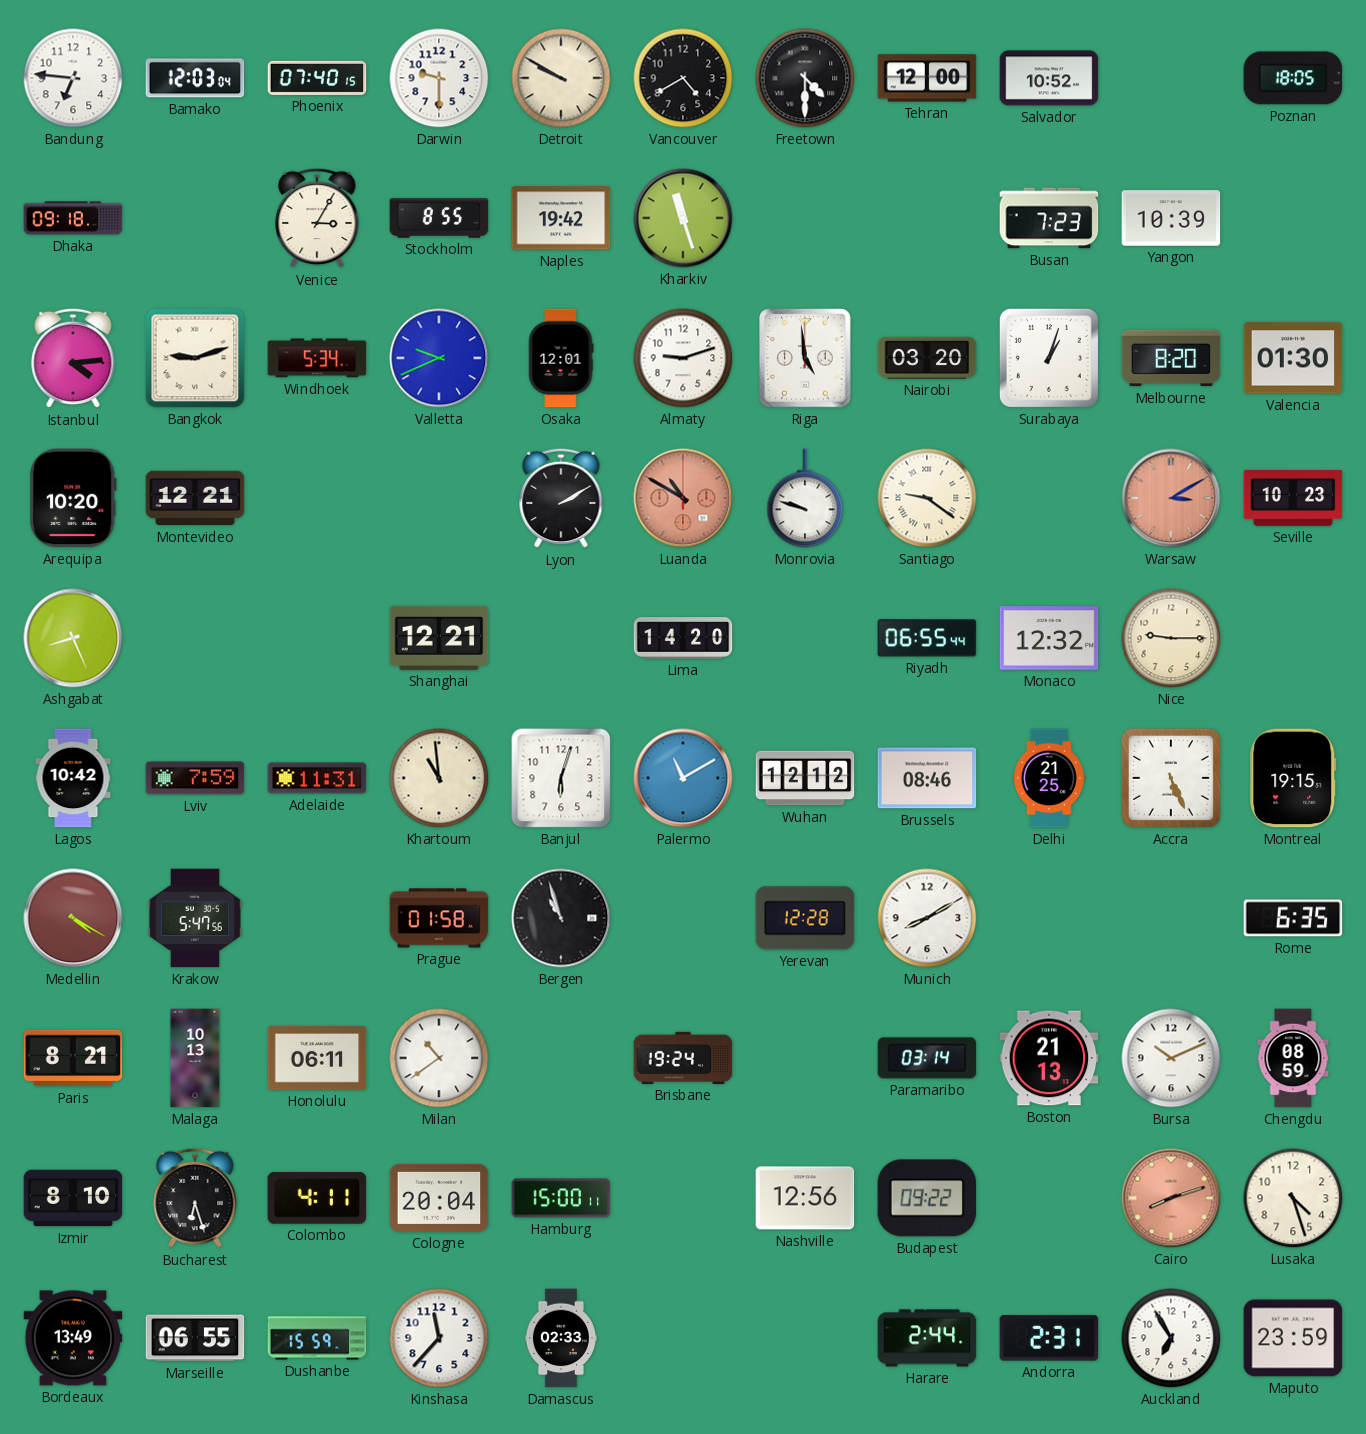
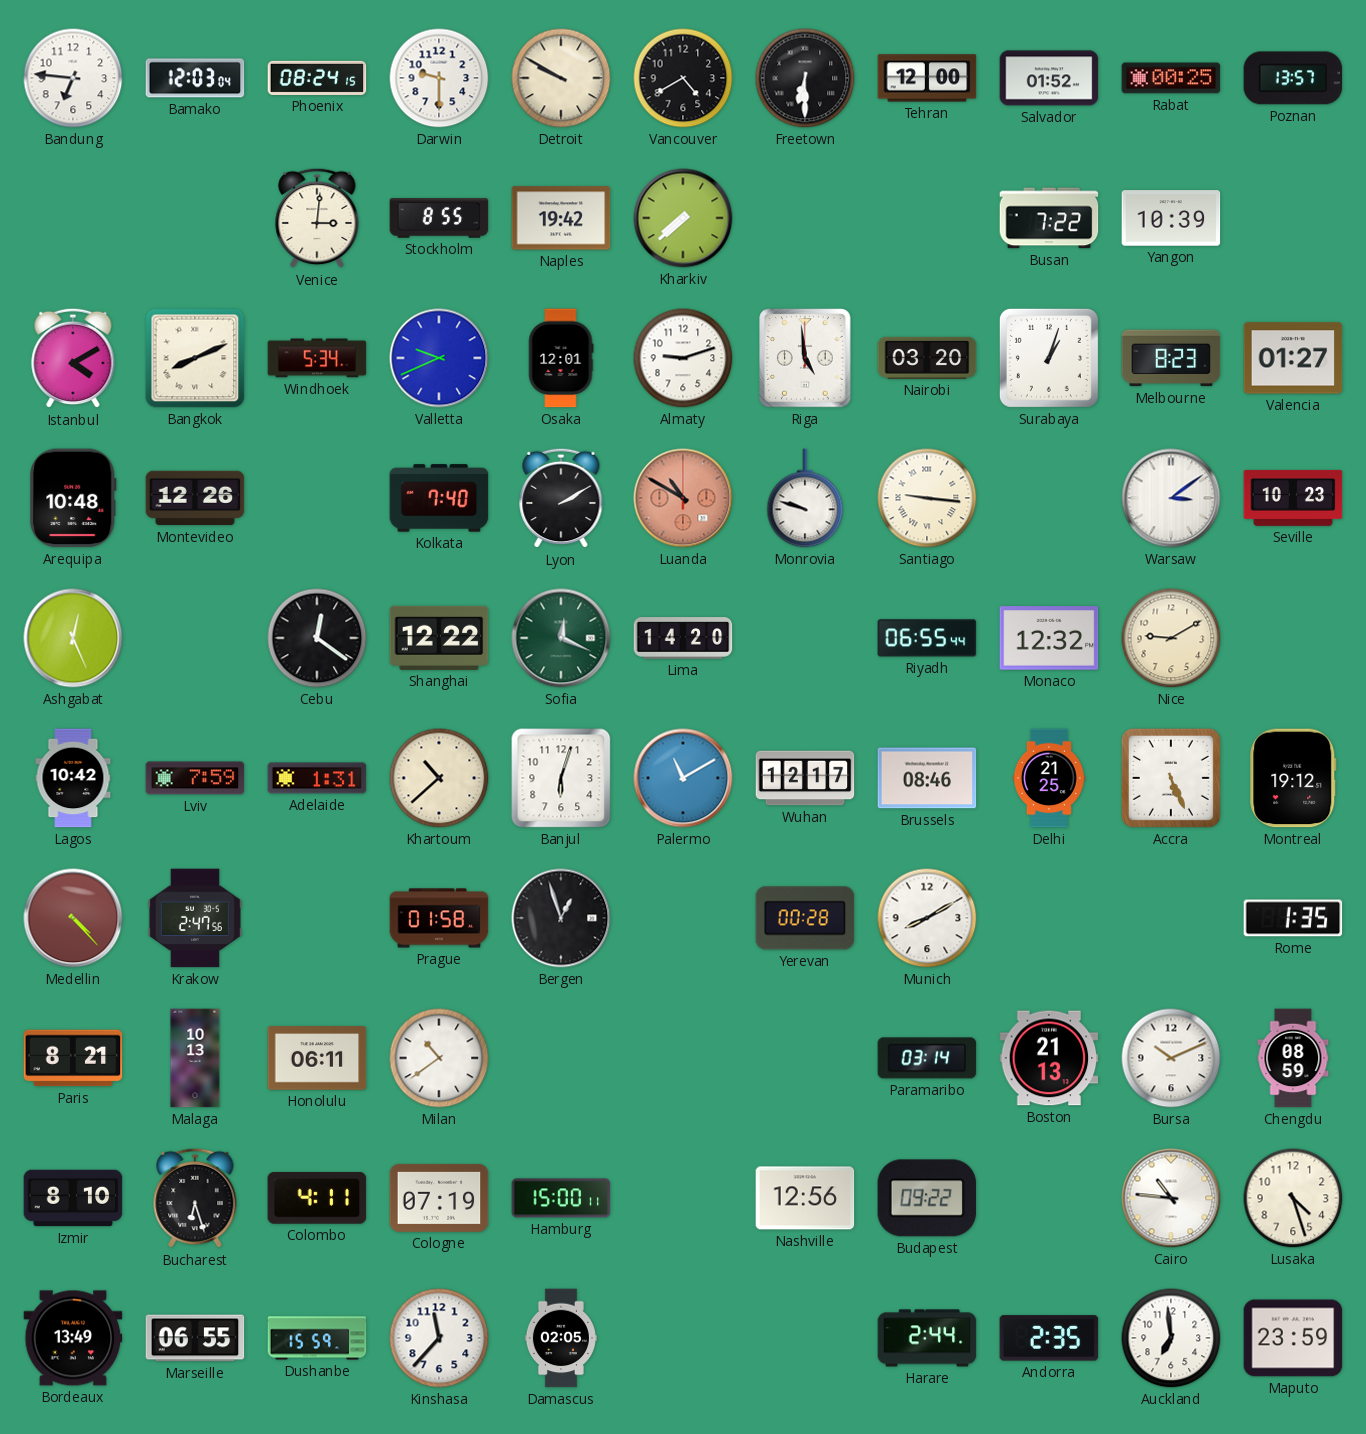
Phoenix: 07:40 -> 08:24
Freetown: 4:30 -> 6:30
Salvador: 10:52 -> 01:52
Rabat: none -> 00:25
Poznan: 18:05 -> 13:57
Dhaka: 09:18 -> none
Venice: 3:05 -> 3:01
Kharkiv: 11:27 -> 7:38
Busan: 7:23 -> 7:22
Istanbul: 4:14 -> 4:10
Bangkok: 9:12 -> 8:11
Melbourne: 8:20 -> 8:23
Valencia: 01:30 -> 01:27
Arequipa: 10:20 -> 10:48
Montevideo: 12:21 -> 12:26
Kolkata: none -> 7:40
Santiago: 9:21 -> 9:16
Warsaw: 3:10 -> 3:09
Warsaw dial: salmon -> white
Ashgabat: 8:26 -> 12:26
Cebu: none -> 12:21
Shanghai: 12:21 -> 12:22
Sofia: none -> 12:19
Nice: 9:15 -> 9:10
Adelaide: 11:31 -> 1:31
Khartoum: 10:59 -> 10:38
Wuhan: 12:12 -> 12:17
Montreal: 19:15 -> 19:12
Medellin: 4:20 -> 4:23
Krakow: 5:47 -> 2:47
Bergen: 10:57 -> 12:57
Yerevan: 12:28 -> 00:28
Rome: 6:35 -> 1:35
Brisbane: 19:24 -> none
Cologne: 20:04 -> 07:19
Cairo: 8:12 -> 10:46
Cairo dial: salmon -> white
Damascus: 02:33 -> 02:05
Andorra: 2:31 -> 2:35
Auckland: 6:55 -> 6:59
